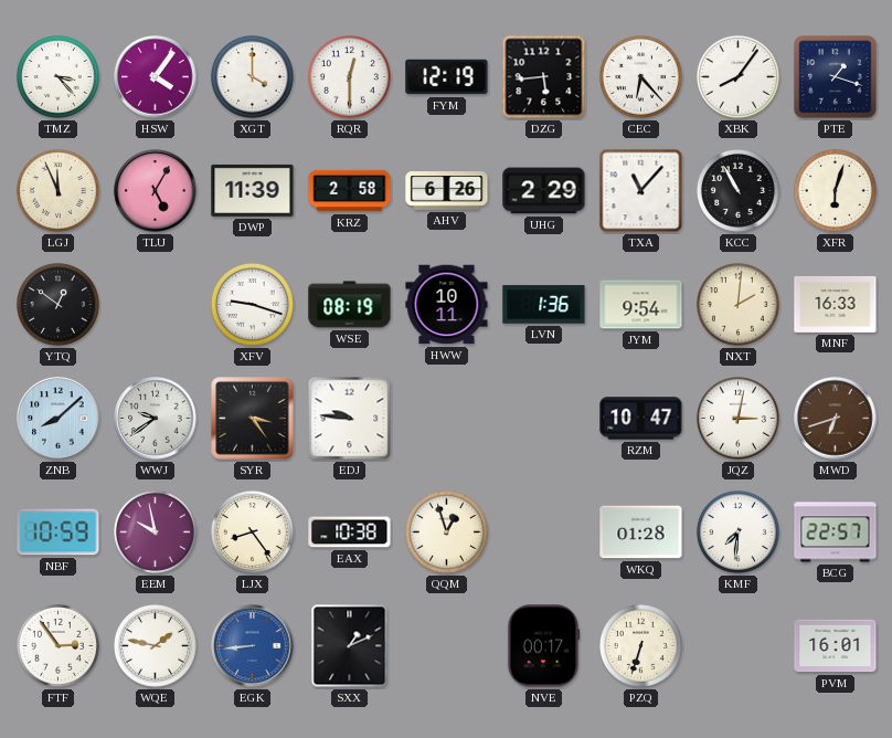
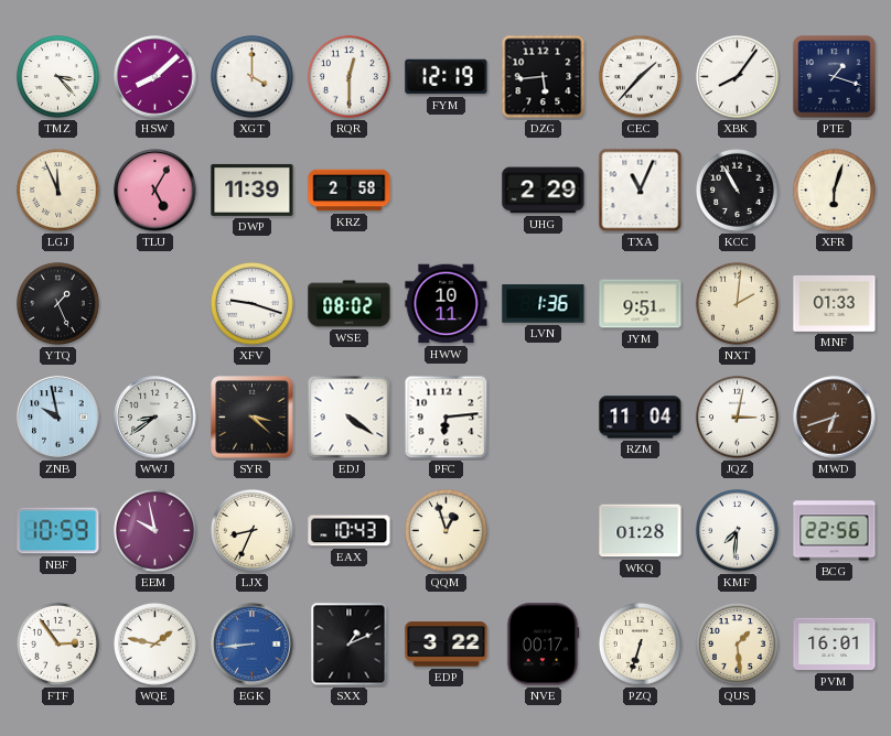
HSW: 4:06 -> 8:08
CEC: 6:23 -> 1:37
AHV: 6:26 -> none
TXA: 11:07 -> 11:04
YTQ: 12:51 -> 1:26
WSE: 08:19 -> 08:02
JYM: 9:54 -> 9:51
MNF: 16:33 -> 01:33
ZNB: 8:08 -> 9:58
WWJ: 9:39 -> 8:39
SYR: 3:24 -> 3:22
EDJ: 9:46 -> 4:21
PFC: none -> 6:14
RZM: 10:47 -> 11:04
LJX: 8:24 -> 8:34
EAX: 10:38 -> 10:43
BCG: 22:57 -> 22:56
EDP: none -> 3:22
QUS: none -> 1:29
